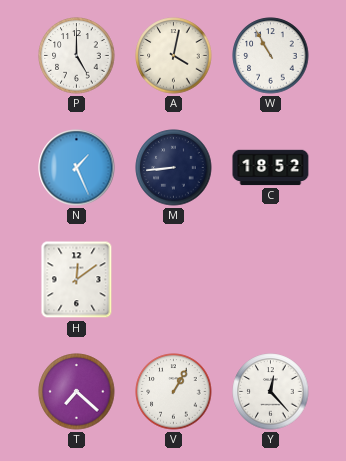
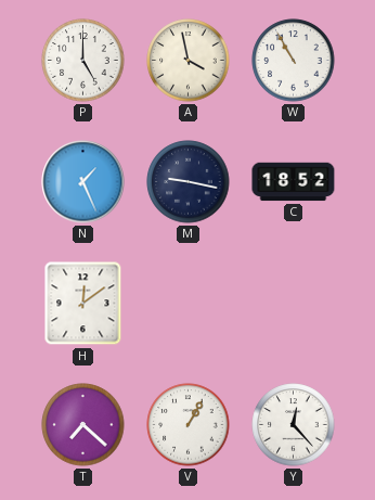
A: 4:02 -> 3:58
M: 8:44 -> 9:17
